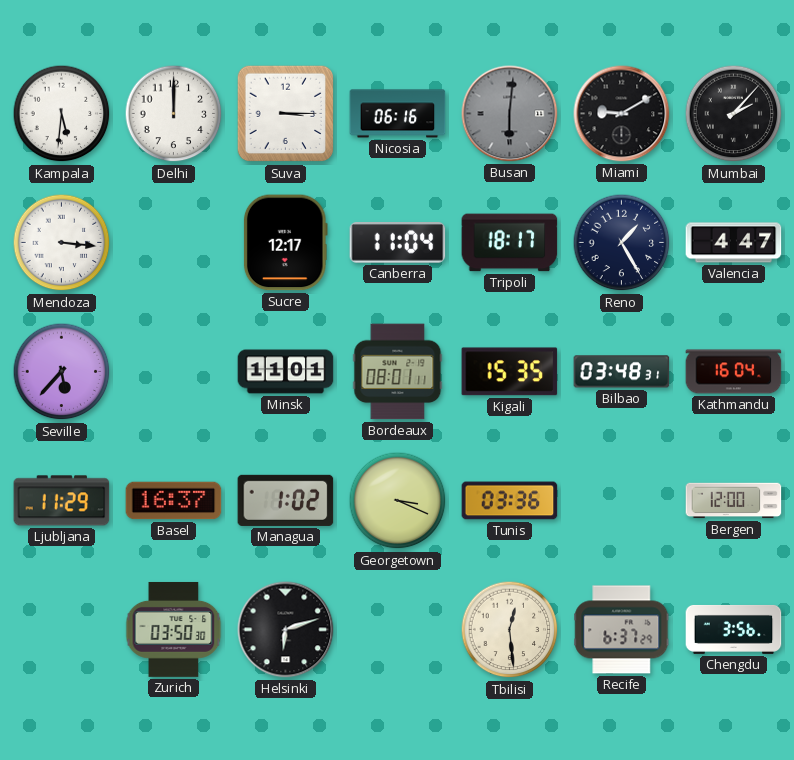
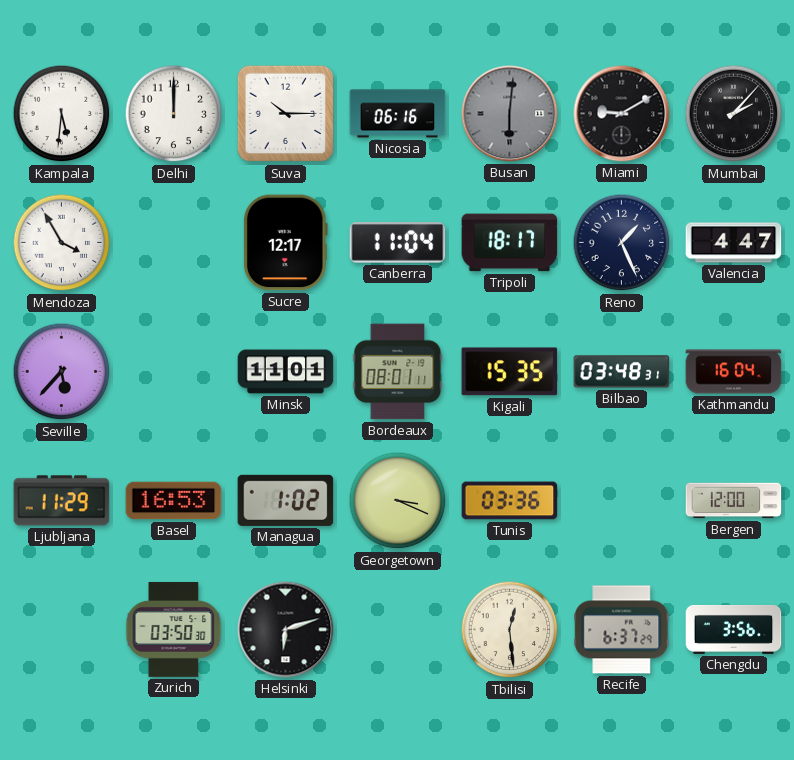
Suva: 3:15 -> 10:15
Mendoza: 3:16 -> 3:55
Reno: 1:25 -> 1:26
Basel: 16:37 -> 16:53
